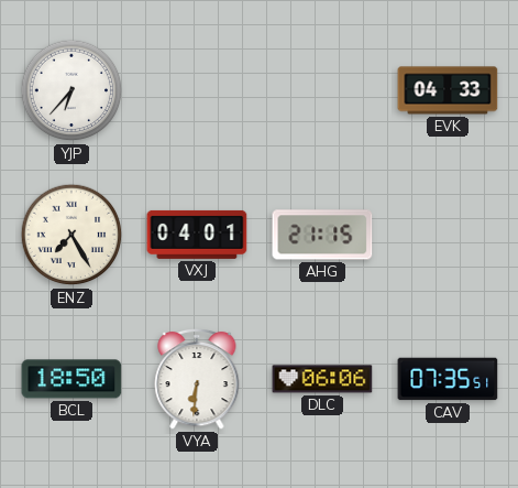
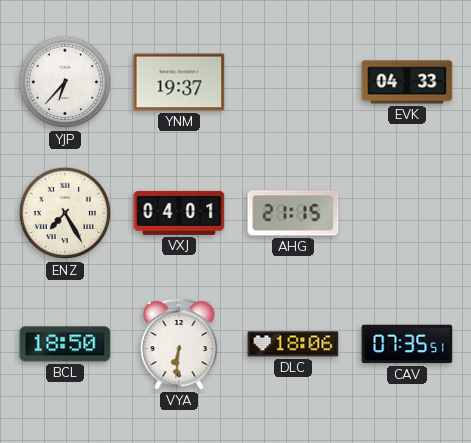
YNM: none -> 19:37
DLC: 06:06 -> 18:06
